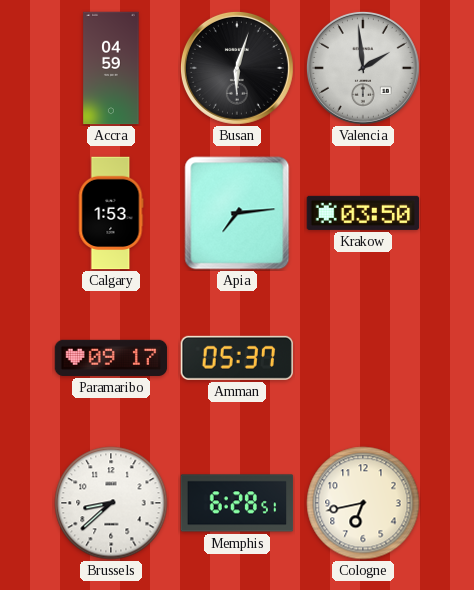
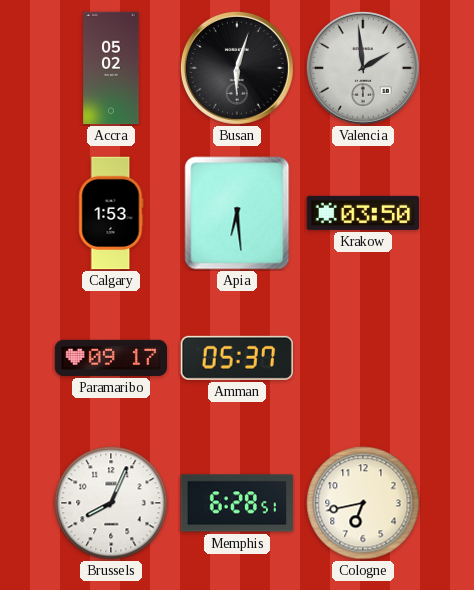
Accra: 04:59 -> 05:02
Apia: 7:14 -> 6:29
Brussels: 8:38 -> 8:04
